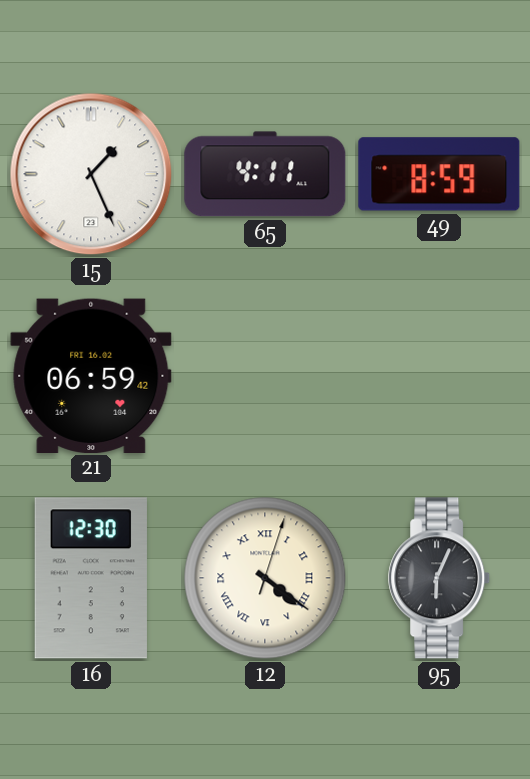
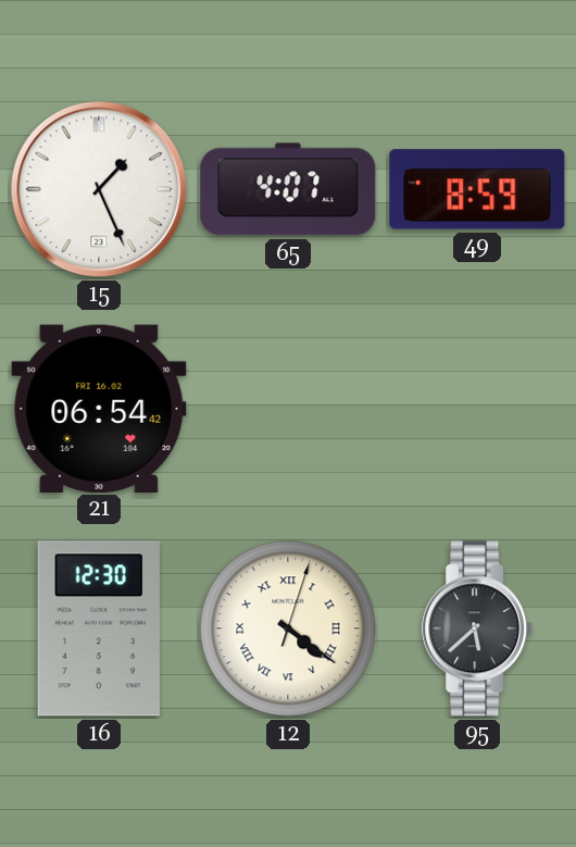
65: 4:11 -> 4:07
21: 06:59 -> 06:54
95: 6:04 -> 5:38
